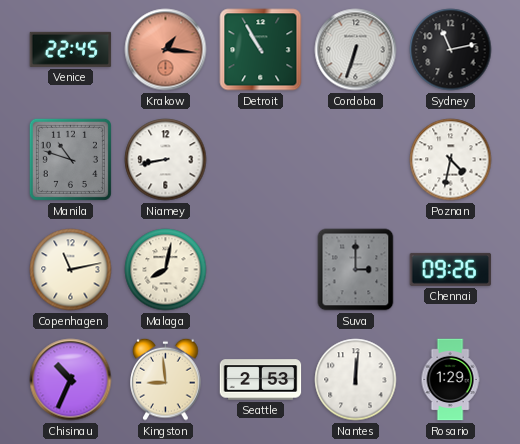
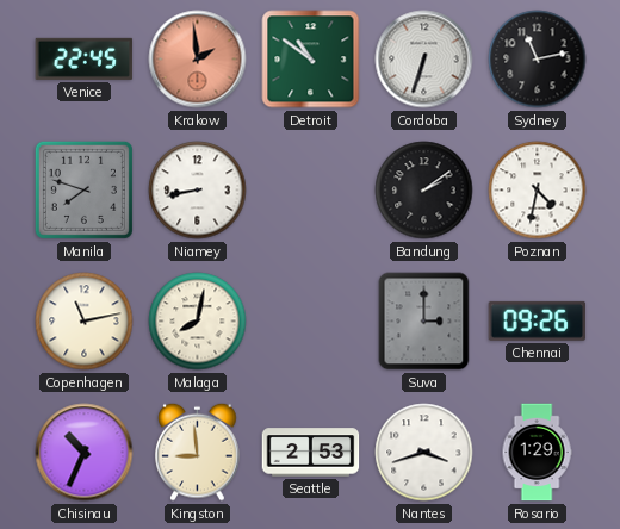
Krakow: 1:16 -> 1:59
Detroit: 10:55 -> 10:51
Manila: 10:48 -> 7:48
Bandung: none -> 2:09
Nantes: 12:01 -> 3:42
